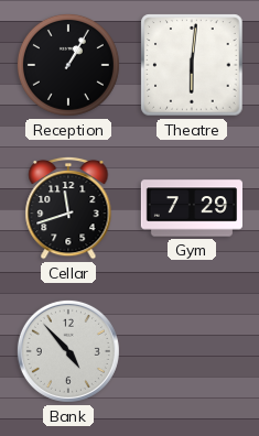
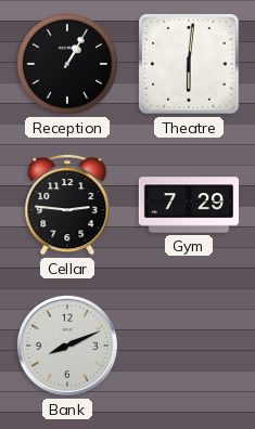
Cellar: 11:42 -> 2:46
Bank: 4:53 -> 8:11
